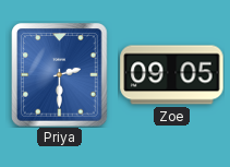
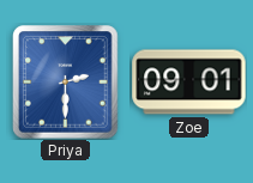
Zoe: 09:05 -> 09:01
